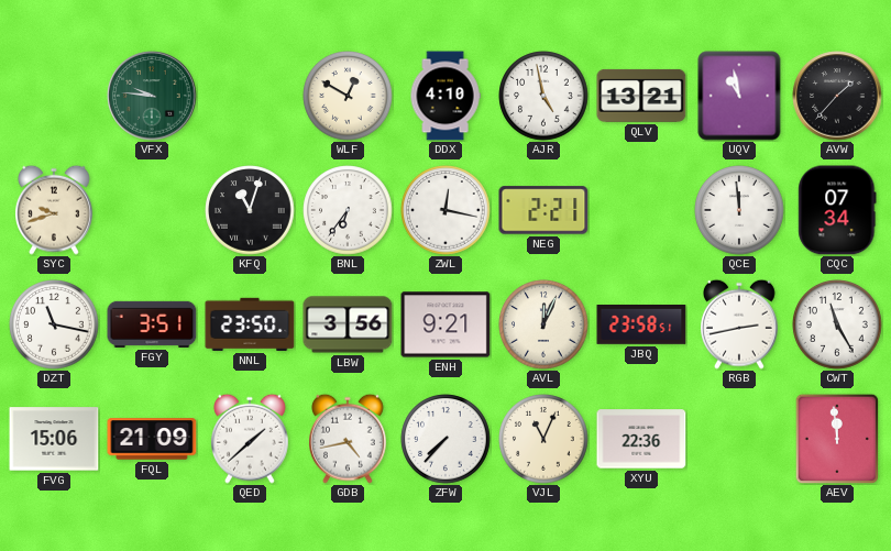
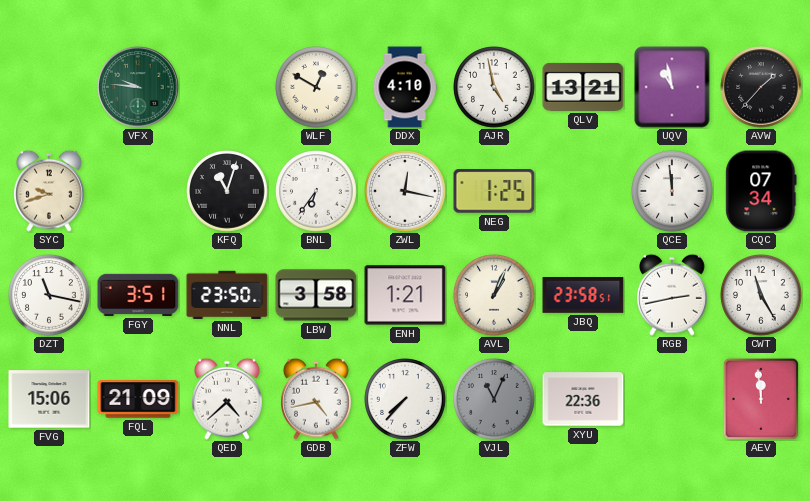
NEG: 2:21 -> 1:25
LBW: 3:56 -> 3:58
ENH: 9:21 -> 1:21
AVL: 12:04 -> 1:04
QED: 1:38 -> 4:38
VJL dial: cream -> grey
